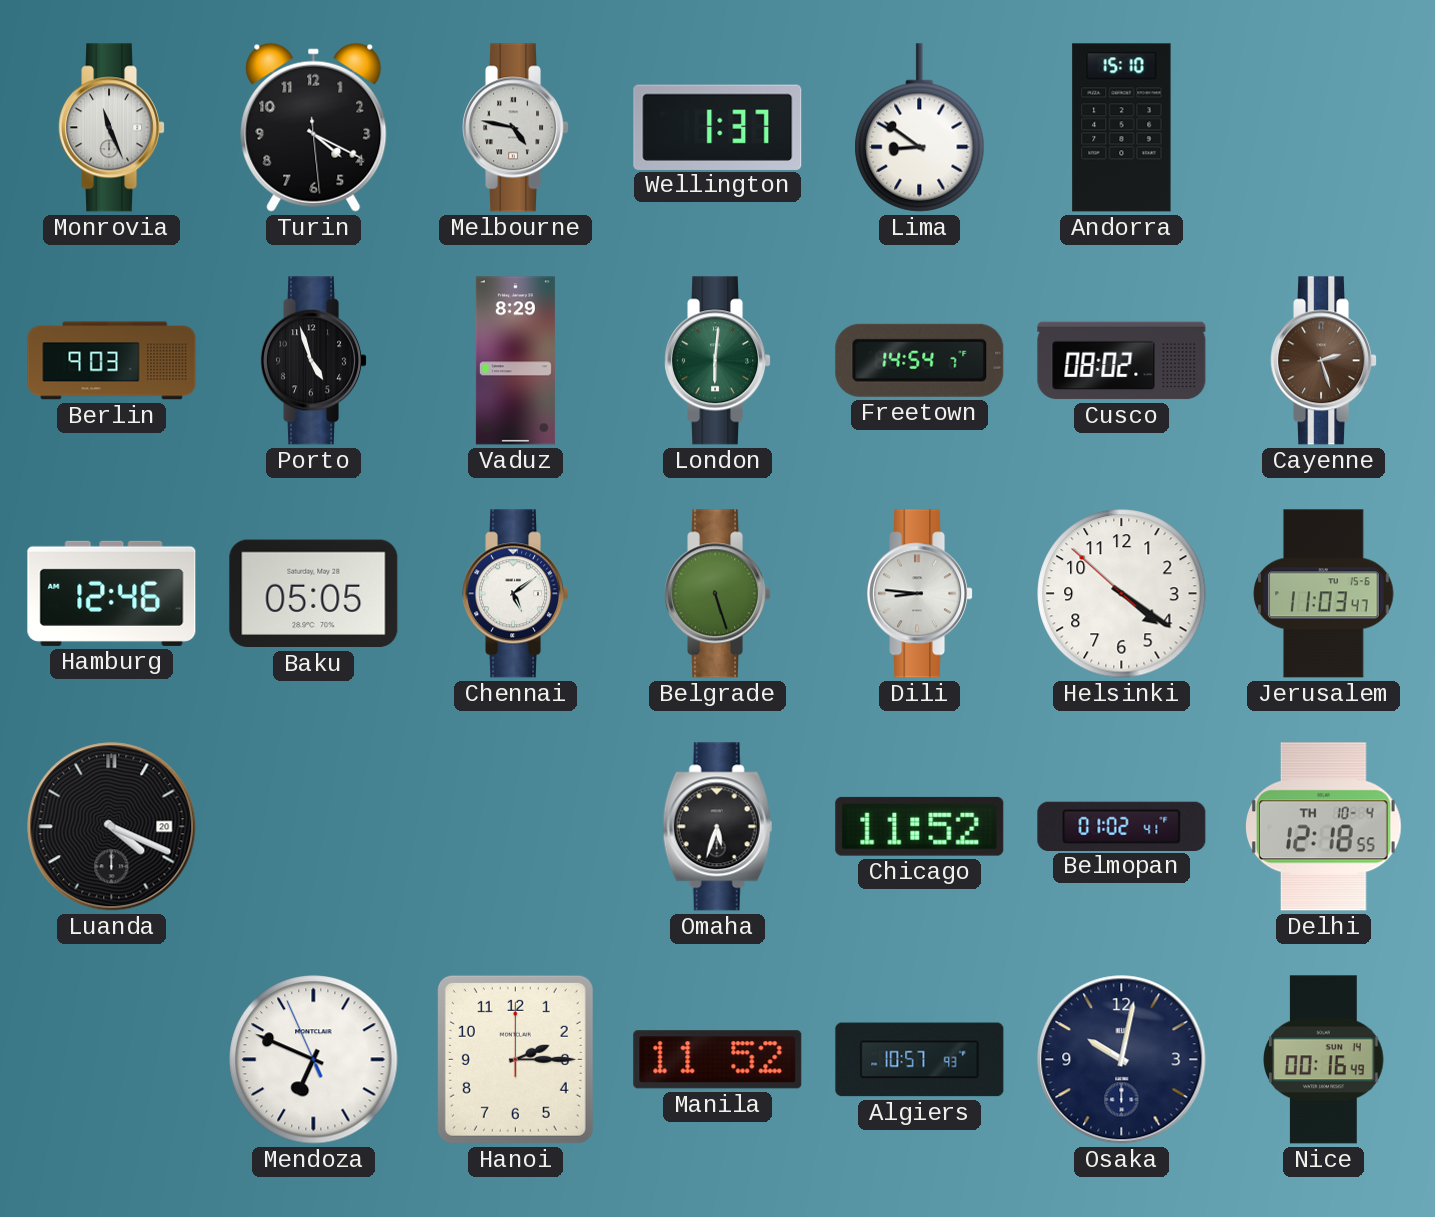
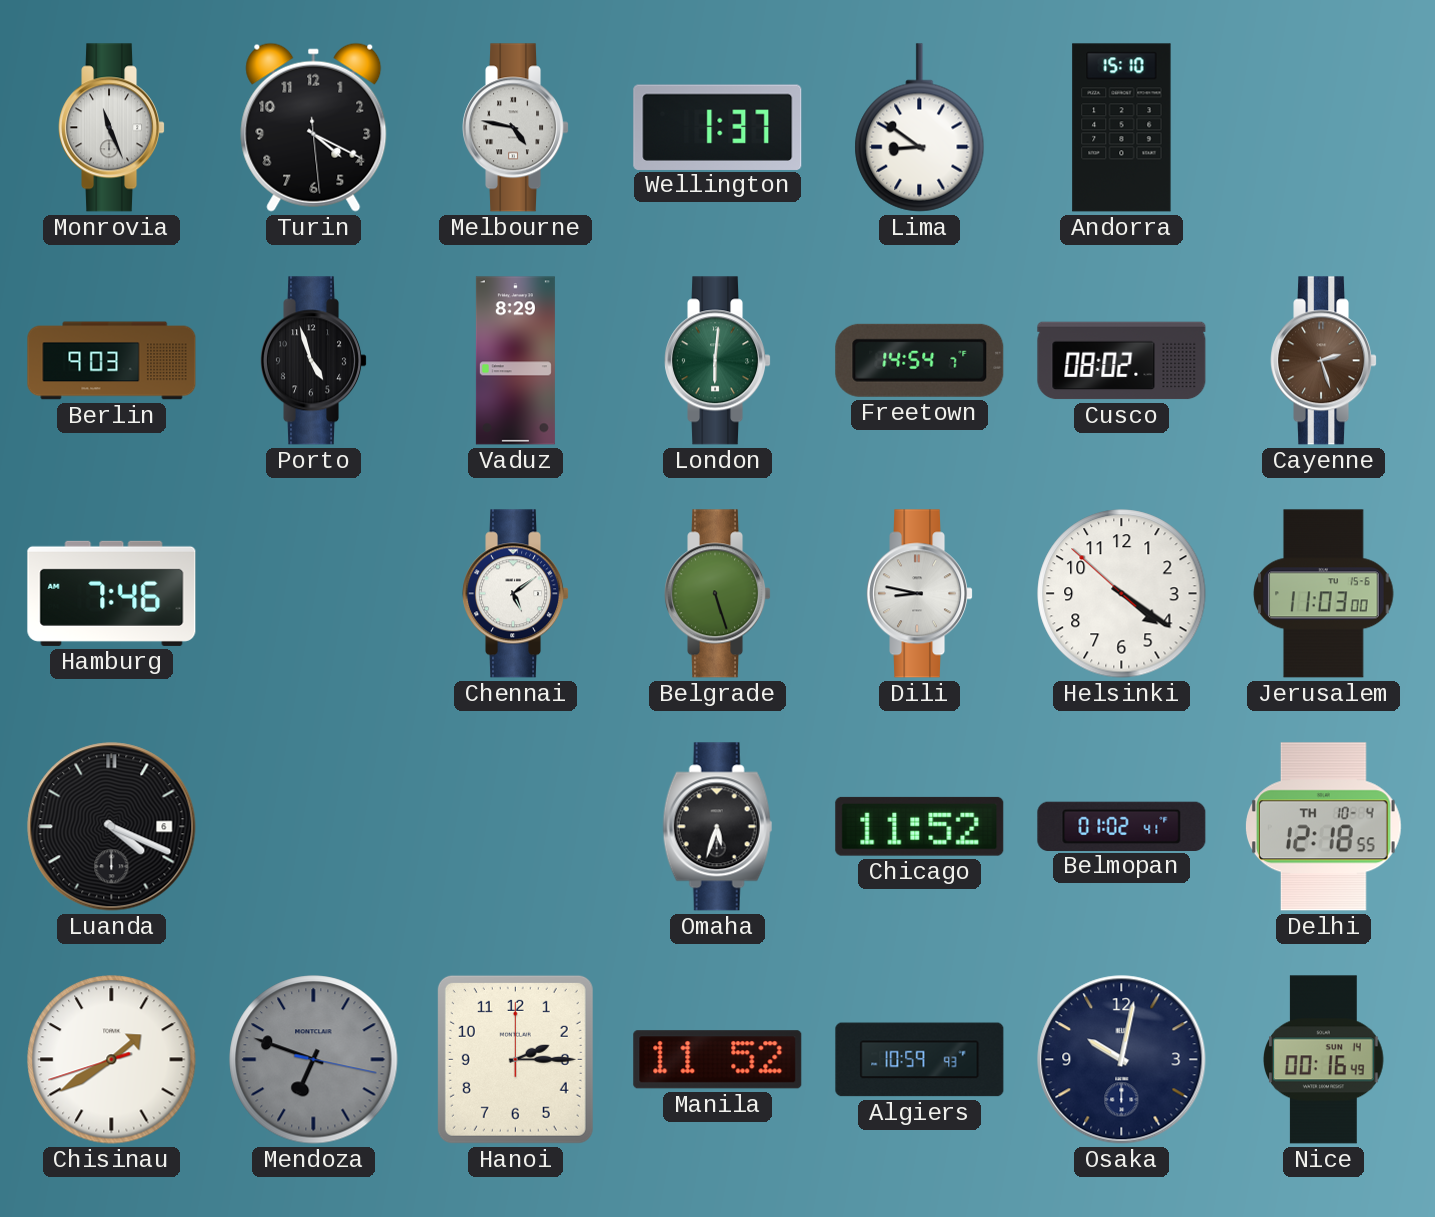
Hamburg: 12:46 -> 7:46
Baku: 05:05 -> none
Dili: 8:46 -> 8:47
Jerusalem: 11:03:47 -> 11:03:00
Luanda date: 20 -> 6
Chisinau: none -> 1:39
Mendoza: 6:48:56 -> 6:48:17
Mendoza dial: white -> grey
Algiers: 10:57 -> 10:59
